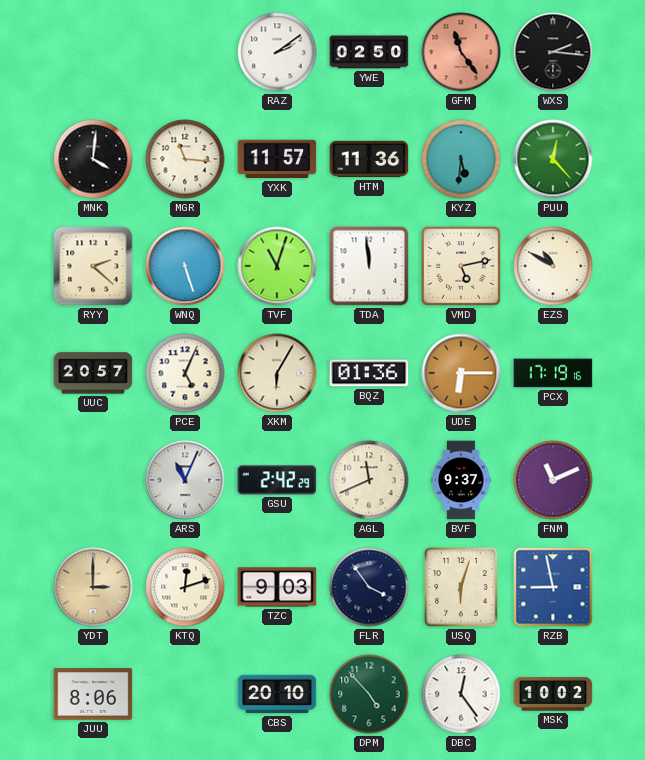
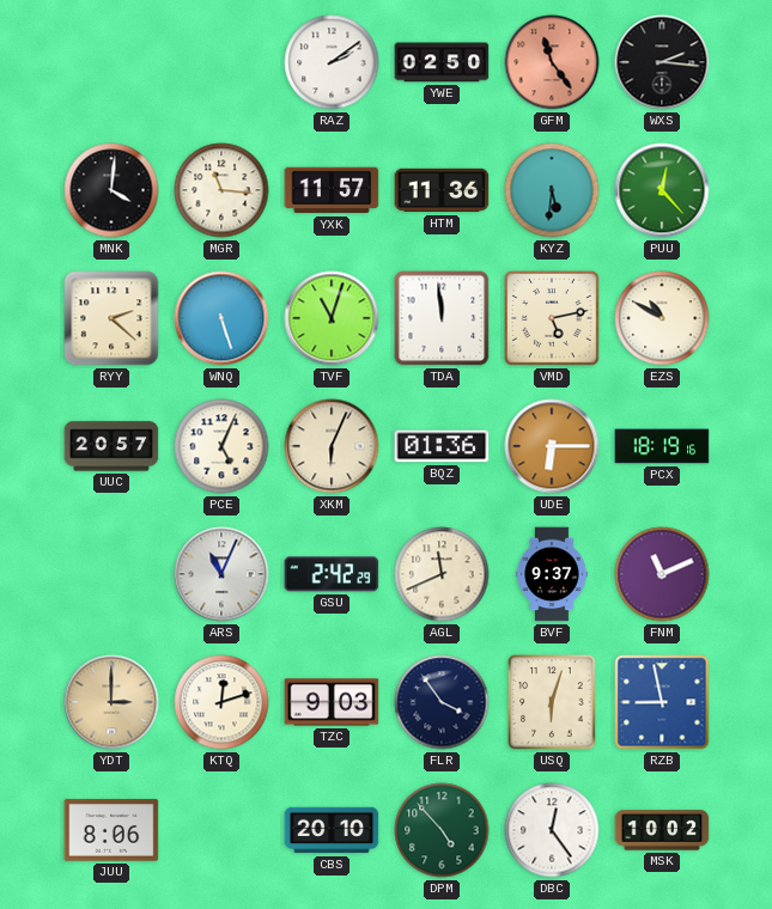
XKM: 6:05 -> 6:04
PCX: 17:19 -> 18:19
